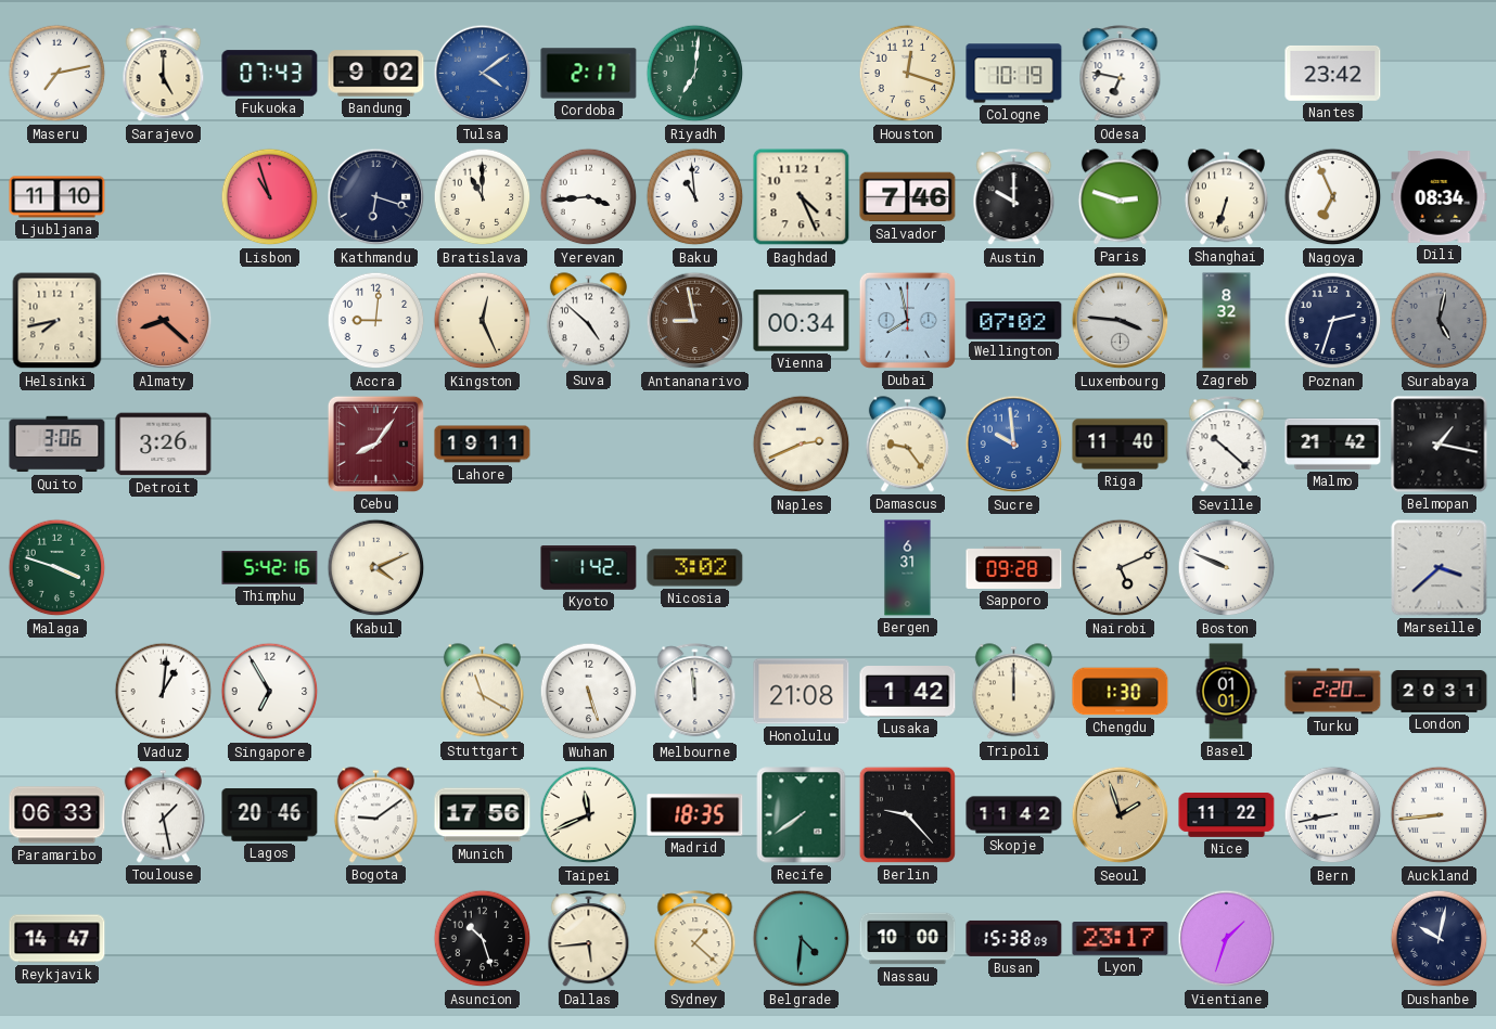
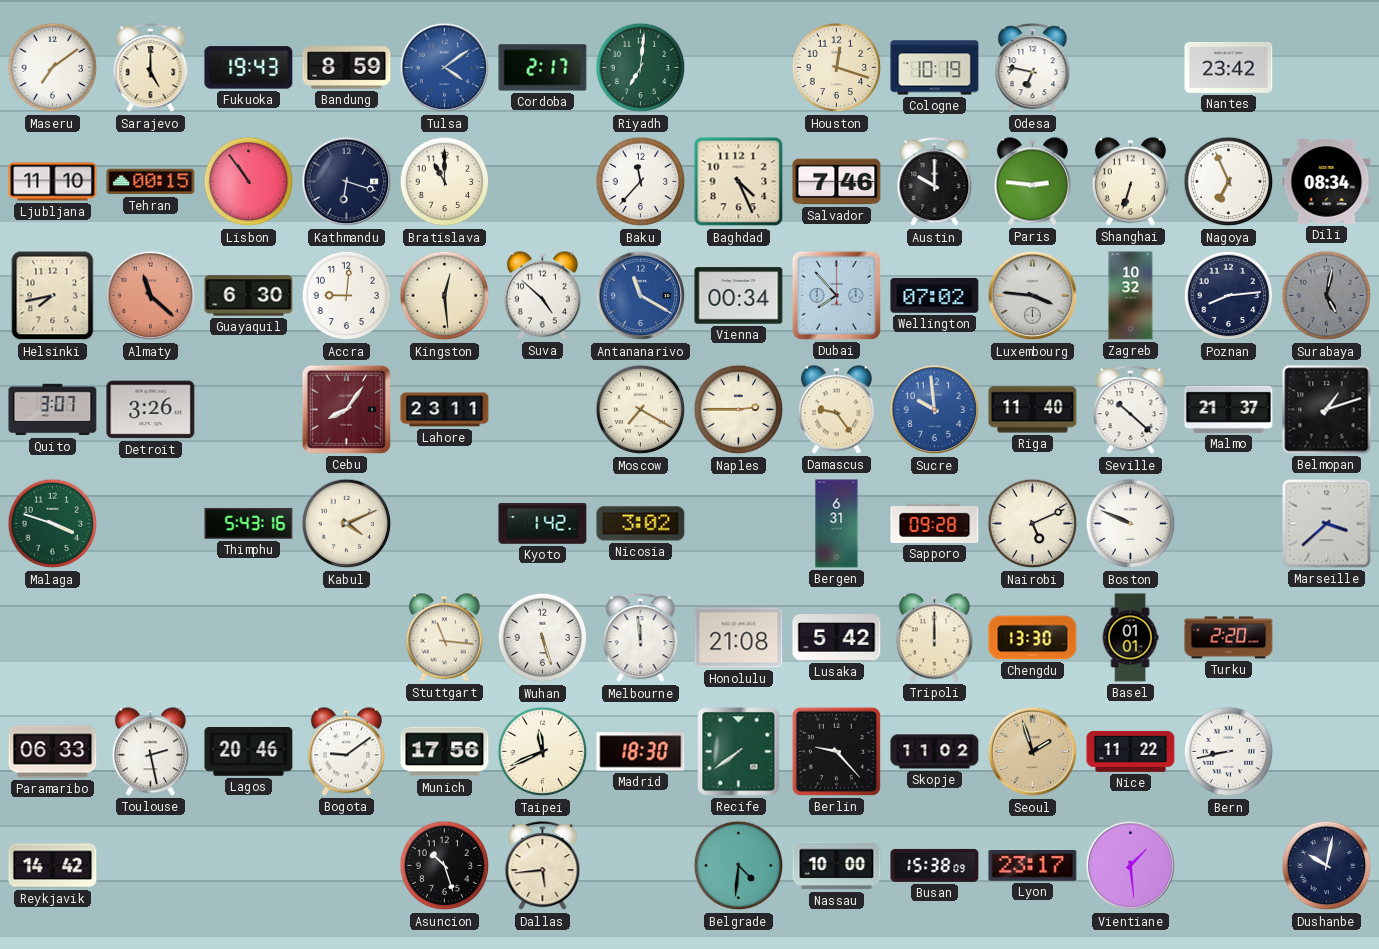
Maseru: 7:13 -> 7:09
Fukuoka: 07:43 -> 19:43
Bandung: 9:02 -> 8:59
Tehran: none -> 00:15
Lisbon: 10:57 -> 10:54
Yerevan: 3:44 -> none
Baku: 10:59 -> 11:37
Paris: 2:48 -> 2:46
Almaty: 8:22 -> 11:22
Guayaquil: none -> 6:30
Kingston: 12:26 -> 12:29
Antananarivo: 8:58 -> 11:20
Antananarivo dial: brown -> blue
Dubai: 7:58 -> 7:53
Zagreb: 8:32 -> 10:32
Poznan: 2:33 -> 8:14
Quito: 3:06 -> 3:07
Lahore: 19:11 -> 23:11
Moscow: none -> 7:20
Naples: 2:41 -> 2:45
Malmo: 21:42 -> 21:37
Belmopan: 1:17 -> 1:12
Thimphu: 5:42 -> 5:43
Vaduz: 1:01 -> none
Singapore: 6:55 -> none
Stuttgart: 11:20 -> 11:16
Lusaka: 1:42 -> 5:42
Chengdu: 1:30 -> 13:30
London: 20:31 -> none
Toulouse: 1:28 -> 2:28
Madrid: 18:35 -> 18:30
Skopje: 11:42 -> 11:02
Auckland: 8:44 -> none
Reykjavik: 14:47 -> 14:42
Sydney: 1:22 -> none
Vientiane: 1:33 -> 1:29
